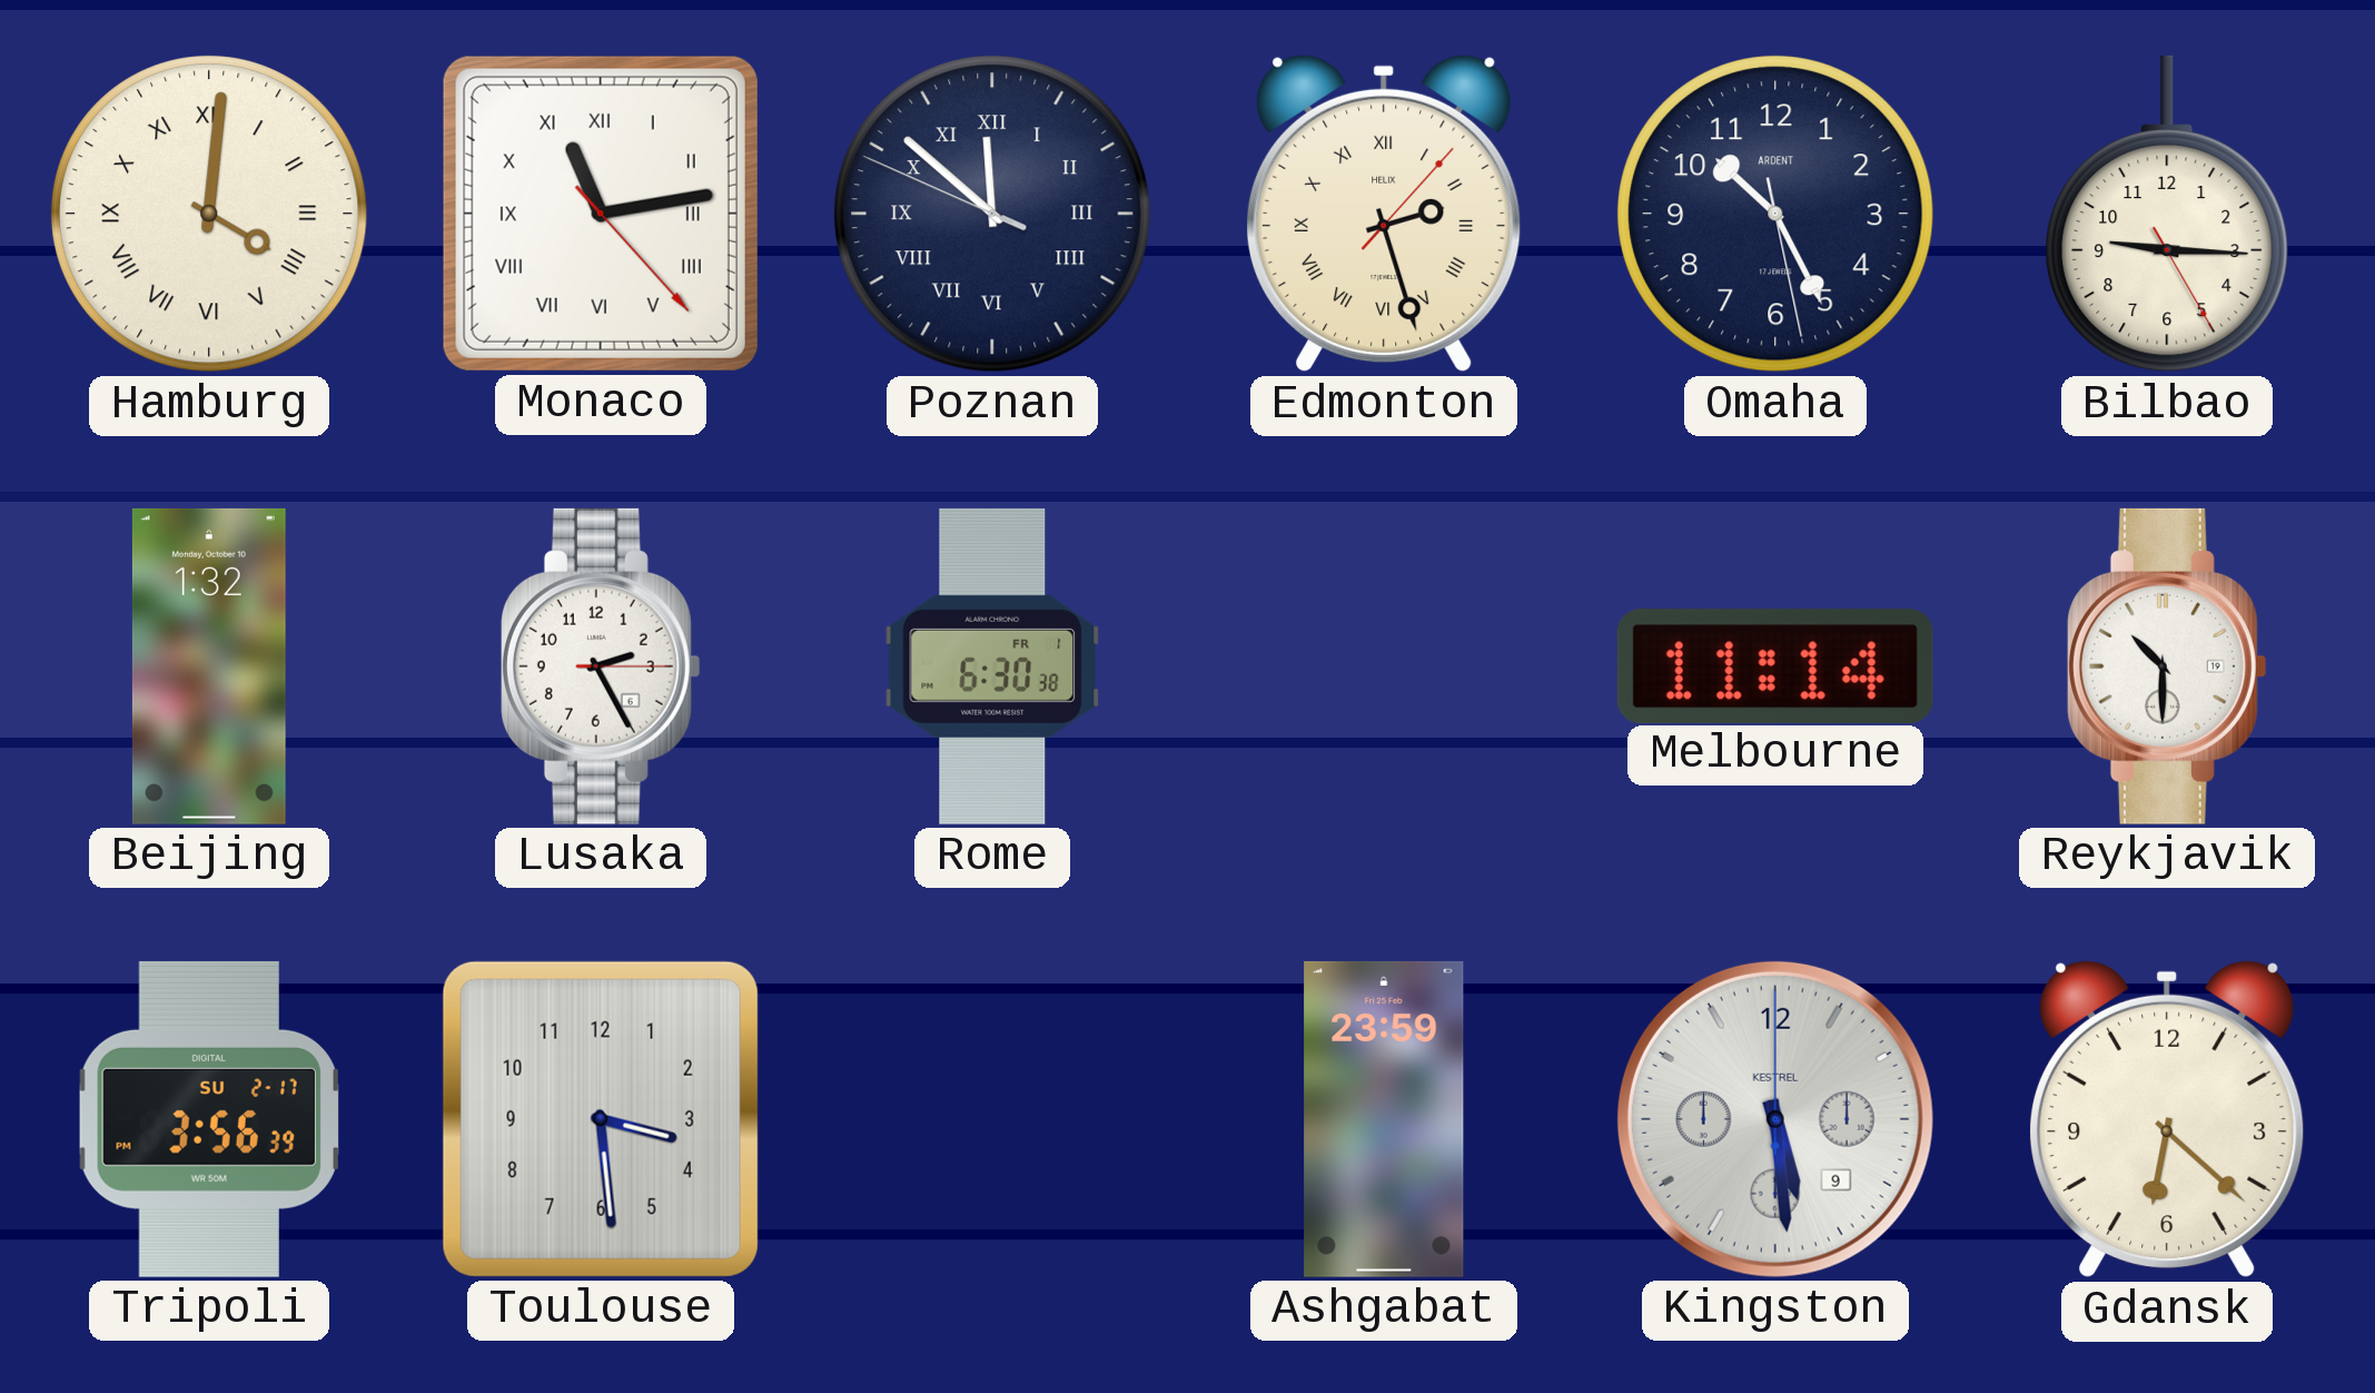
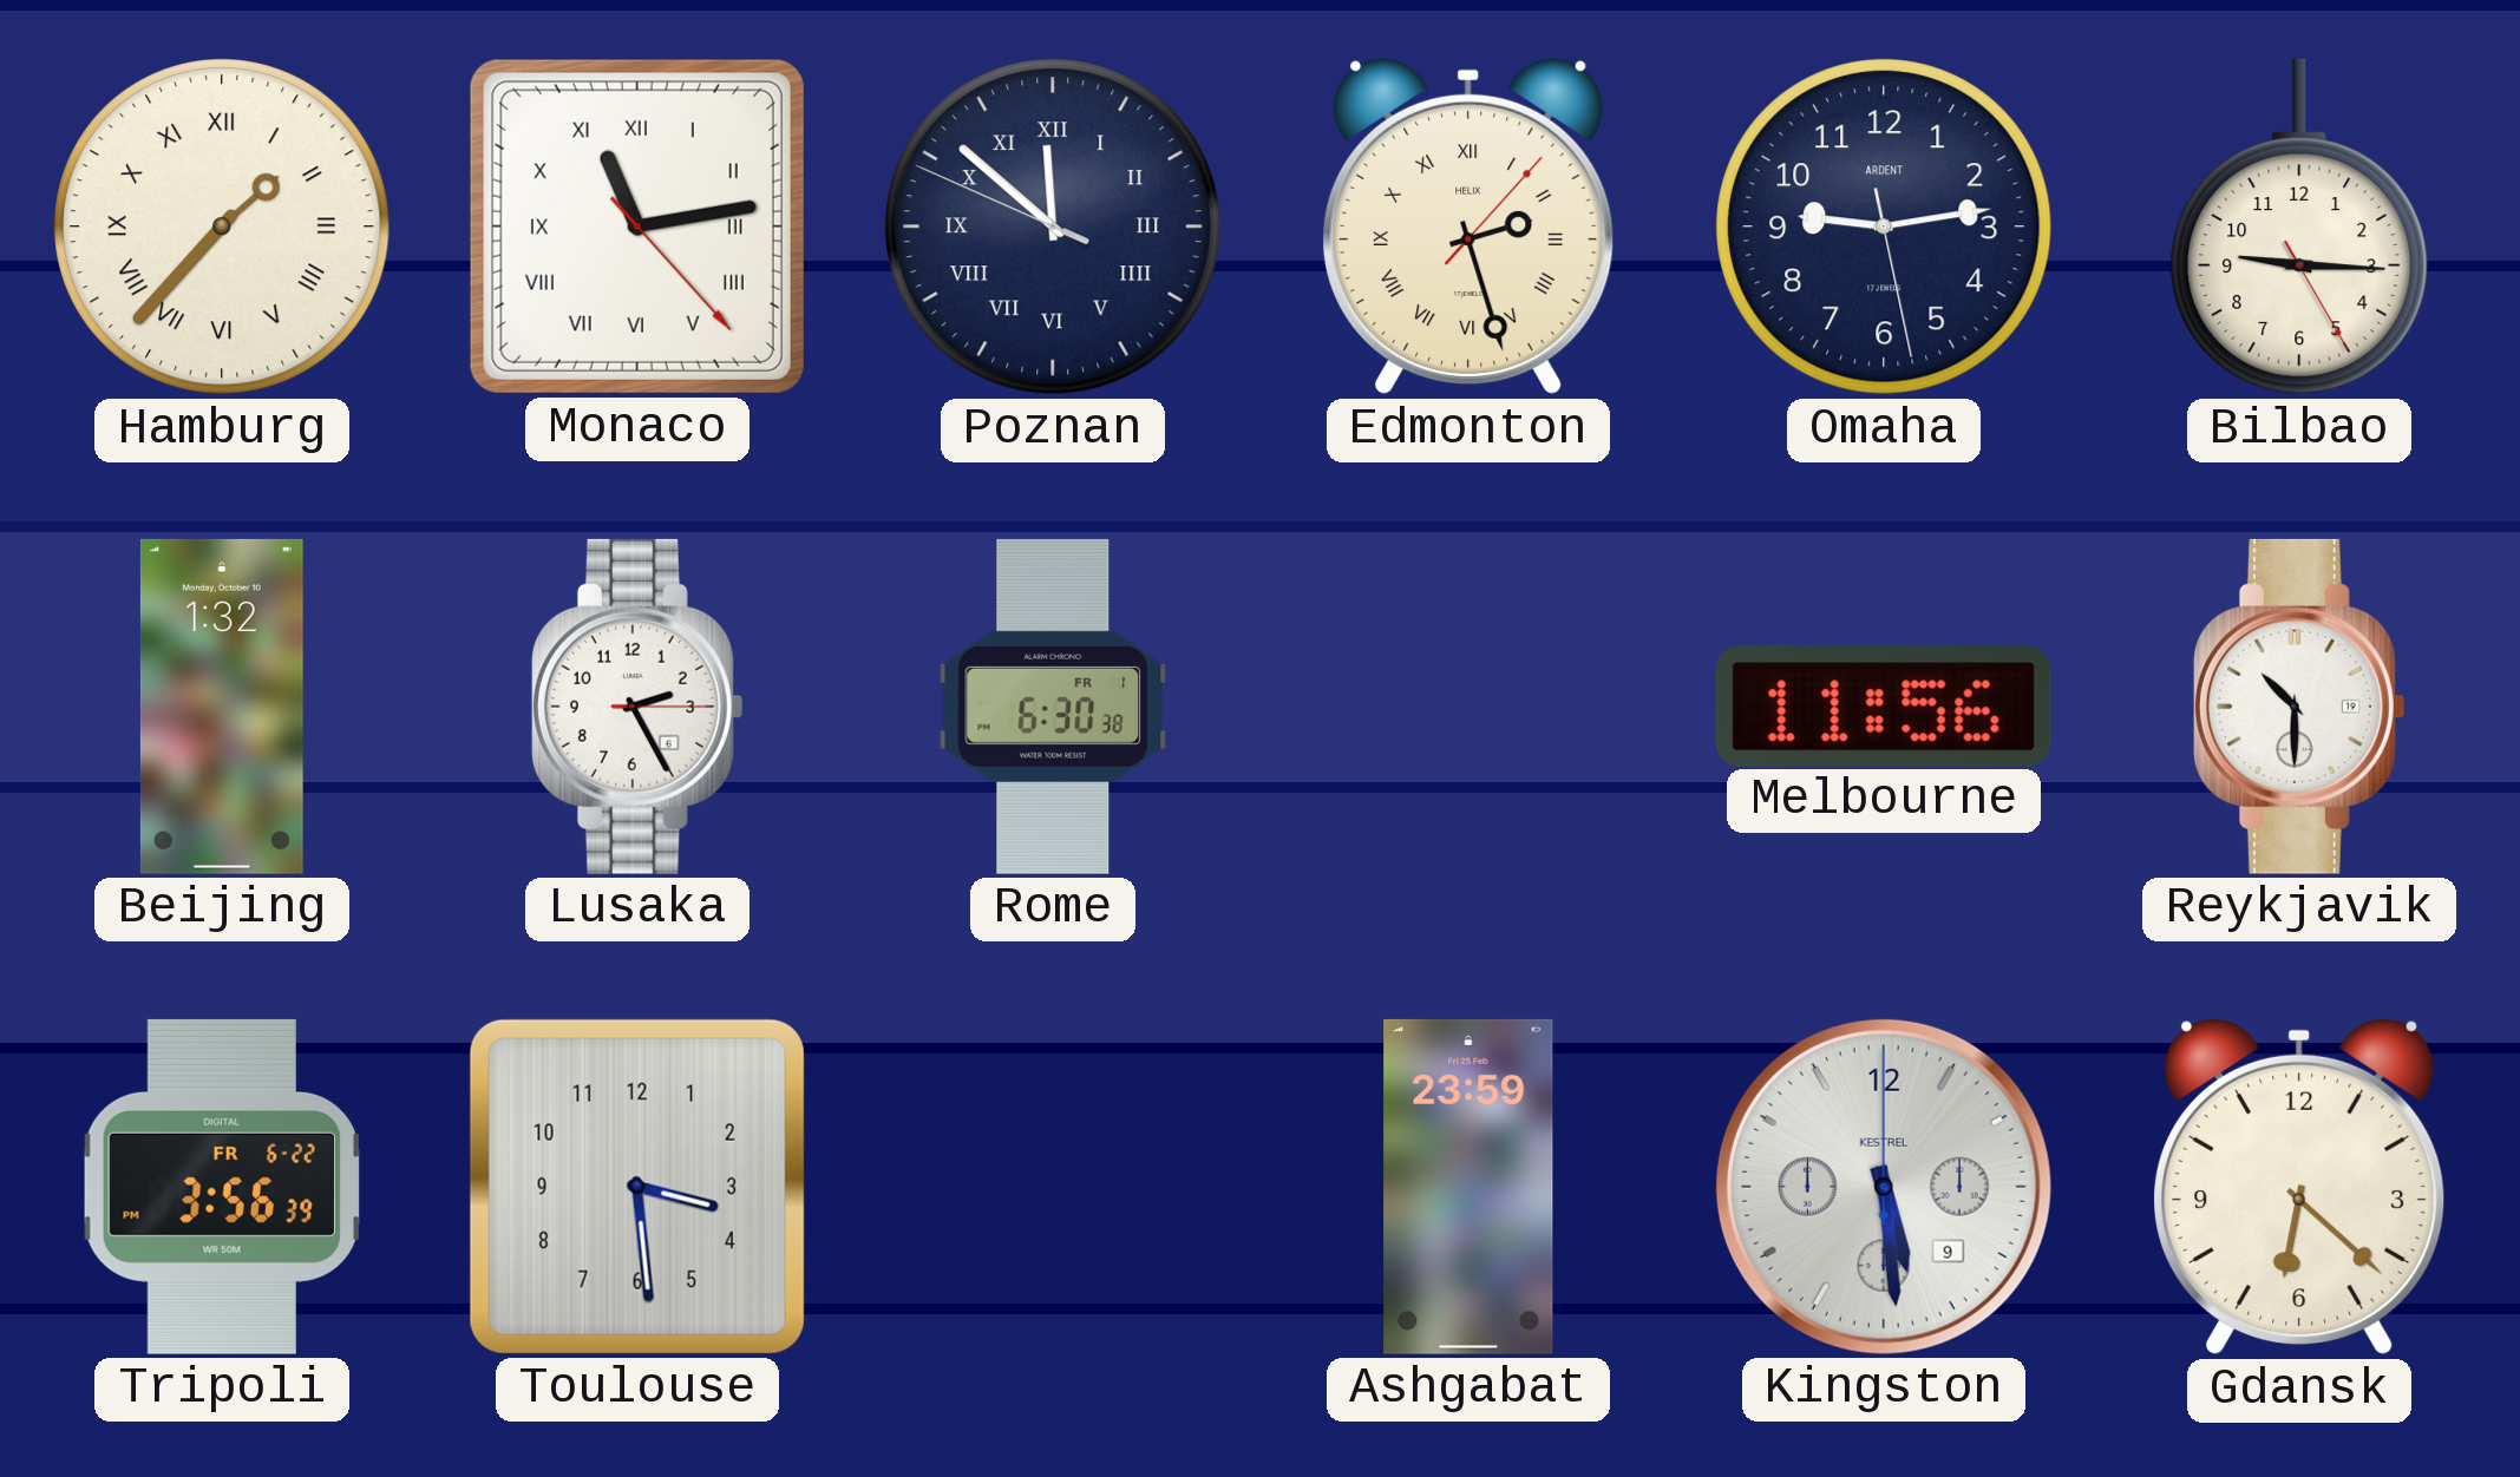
Hamburg: 4:01 -> 1:37
Omaha: 10:25 -> 9:13
Melbourne: 11:14 -> 11:56
Tripoli date: SU 2-17 -> FR 6-22
